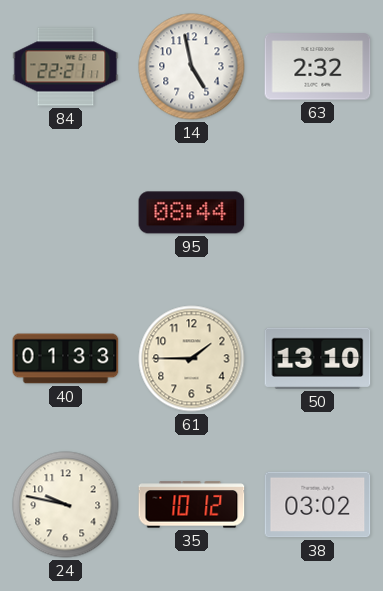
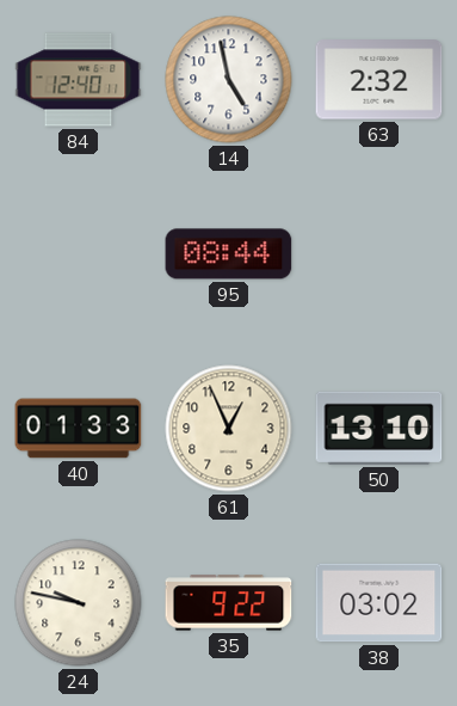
84: 22:21 -> 12:40
61: 1:45 -> 12:56
35: 10:12 -> 9:22
